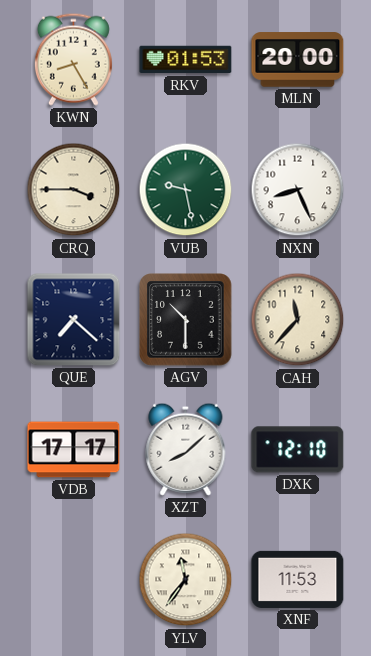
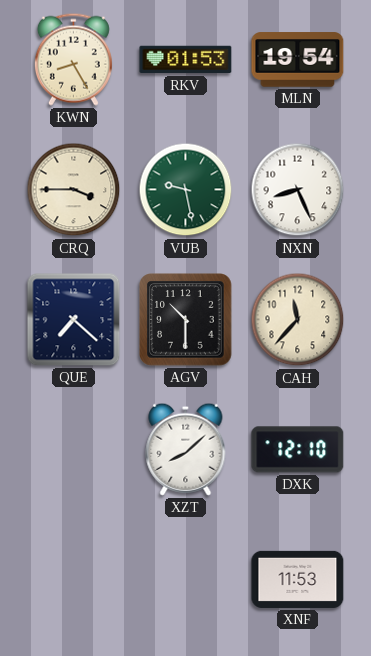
MLN: 20:00 -> 19:54
VDB: 17:17 -> none
YLV: 11:36 -> none
